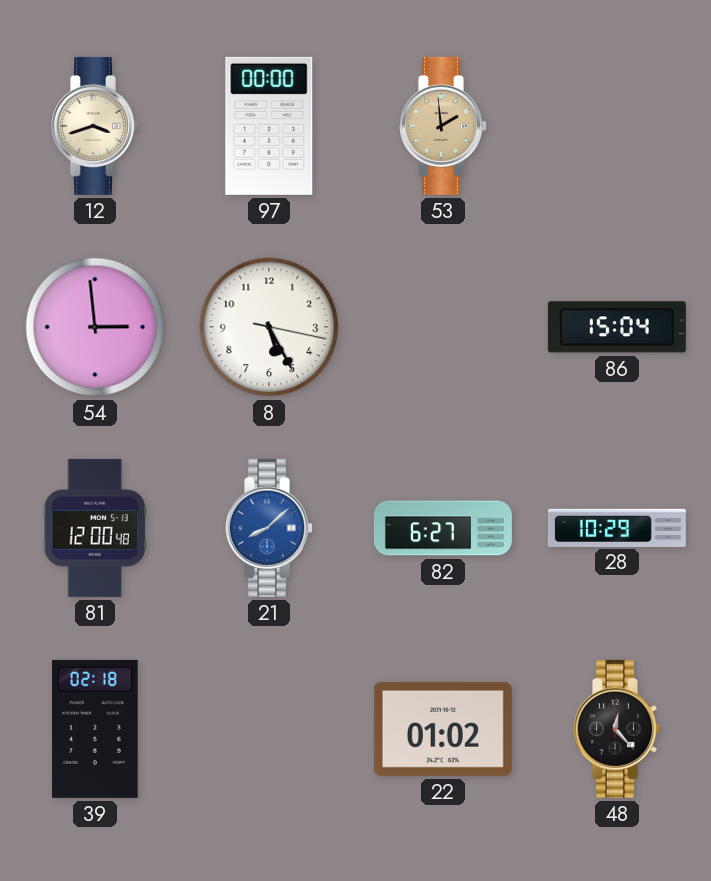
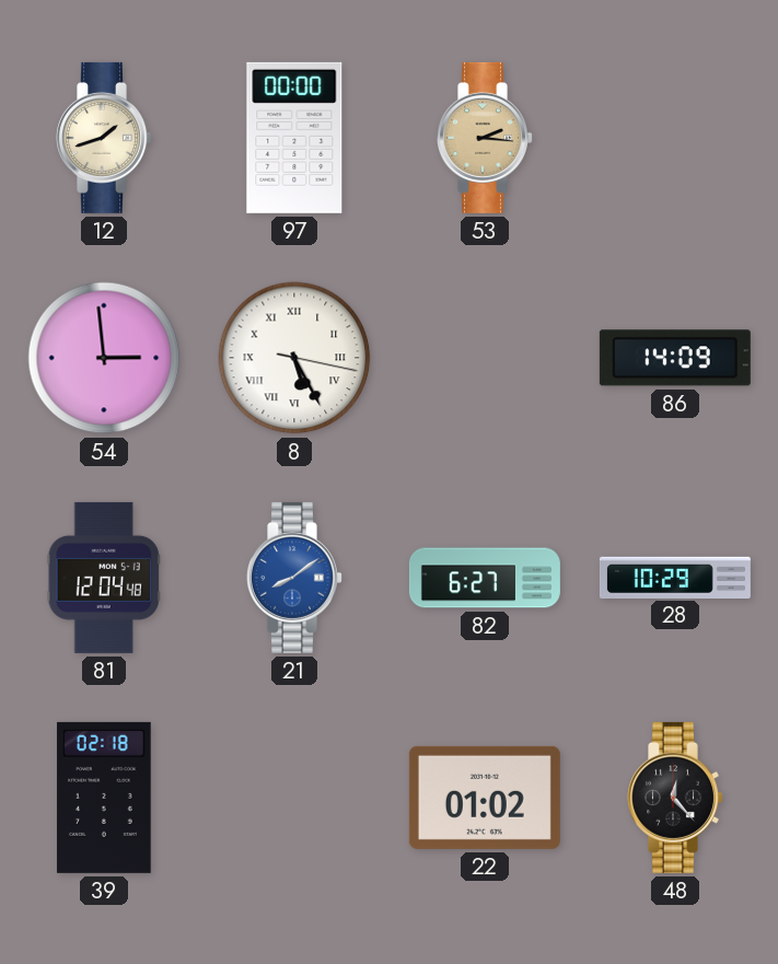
12: 3:42 -> 1:42
53: 1:59 -> 2:16
8 numerals: Arabic -> Roman
86: 15:04 -> 14:09
81: 12:00 -> 12:04
21: 8:08 -> 8:09
